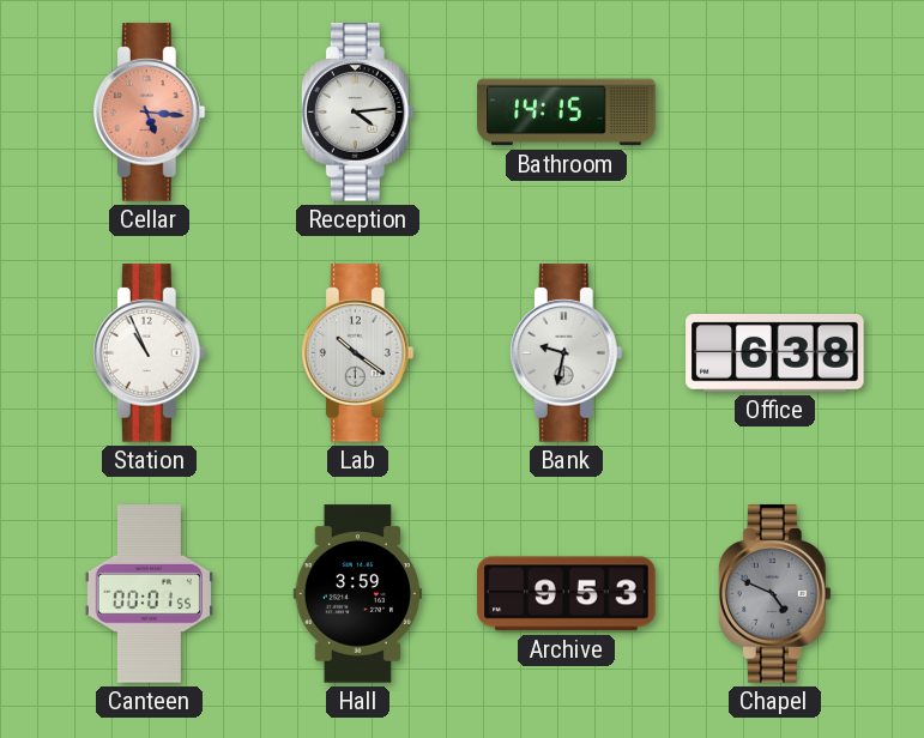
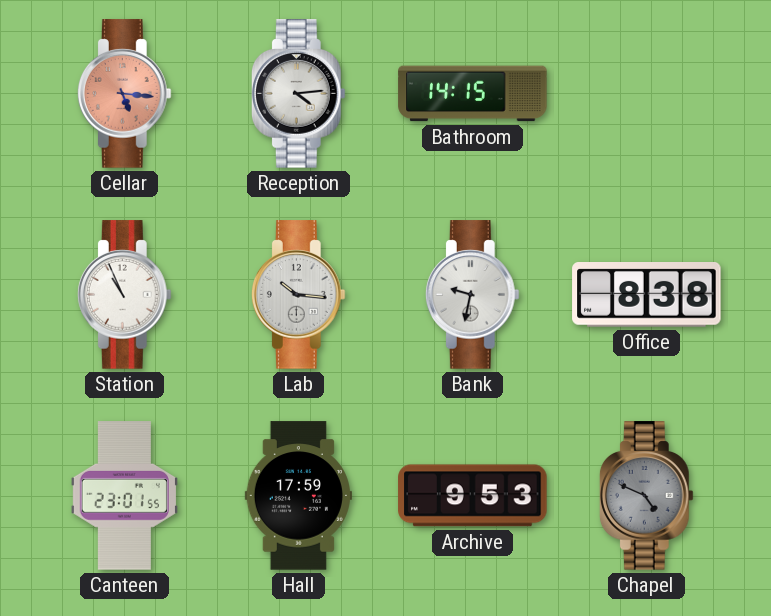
Lab: 10:21 -> 10:16
Office: 6:38 -> 8:38
Canteen: 00:01 -> 23:01
Hall: 3:59 -> 17:59
